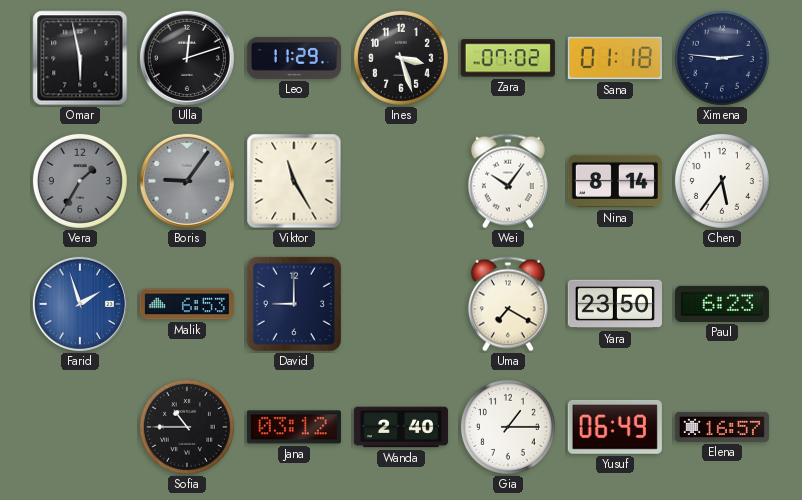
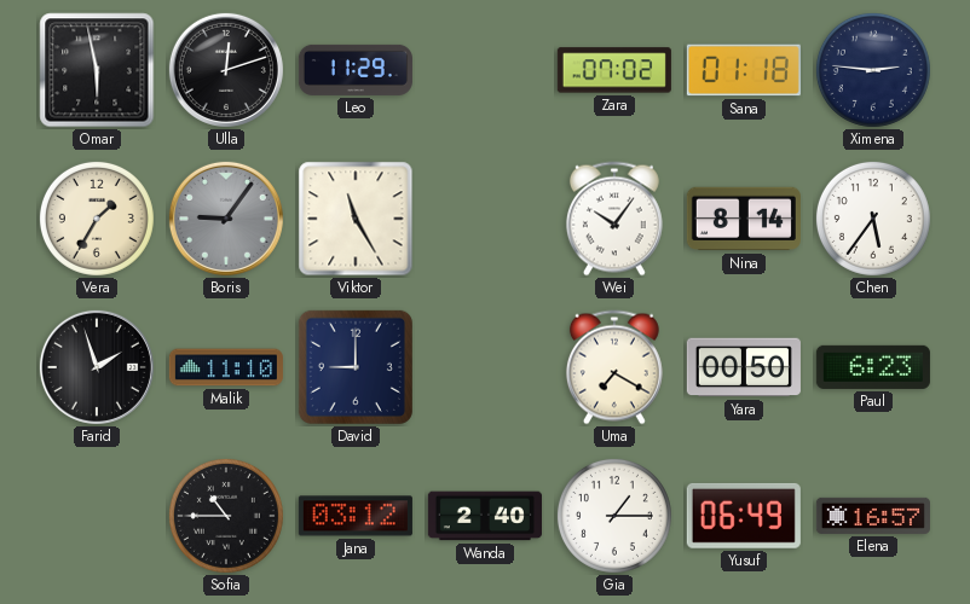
Ines: 3:27 -> none
Vera dial: grey -> cream
Farid dial: blue -> black
Malik: 6:53 -> 11:10
Yara: 23:50 -> 00:50
